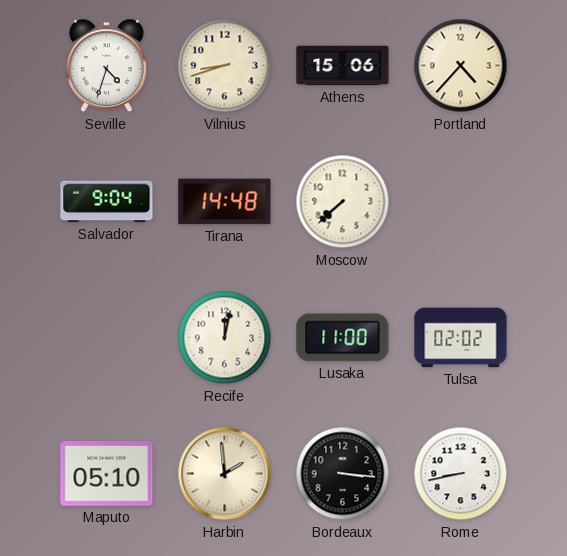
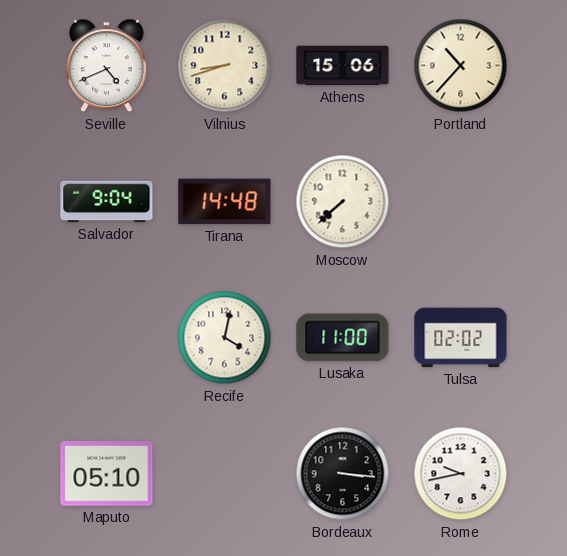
Seville: 4:33 -> 4:41
Portland: 4:37 -> 10:37
Recife: 12:02 -> 4:02
Harbin: 1:59 -> none
Rome: 8:43 -> 9:43
